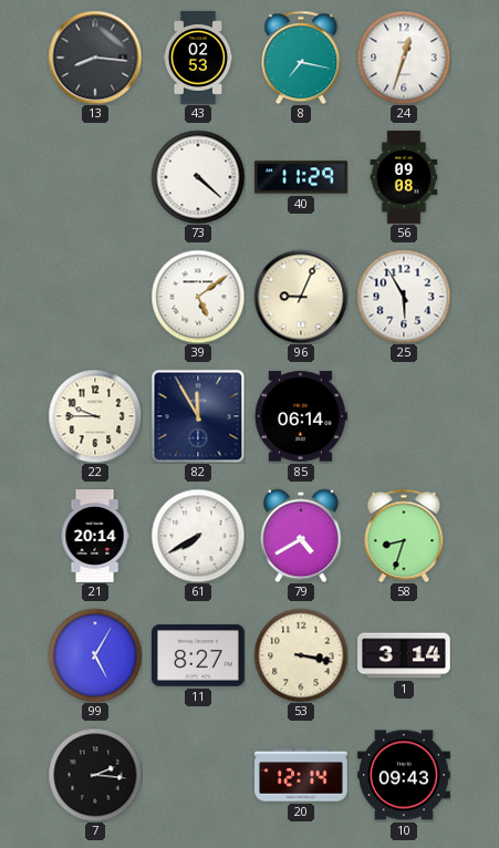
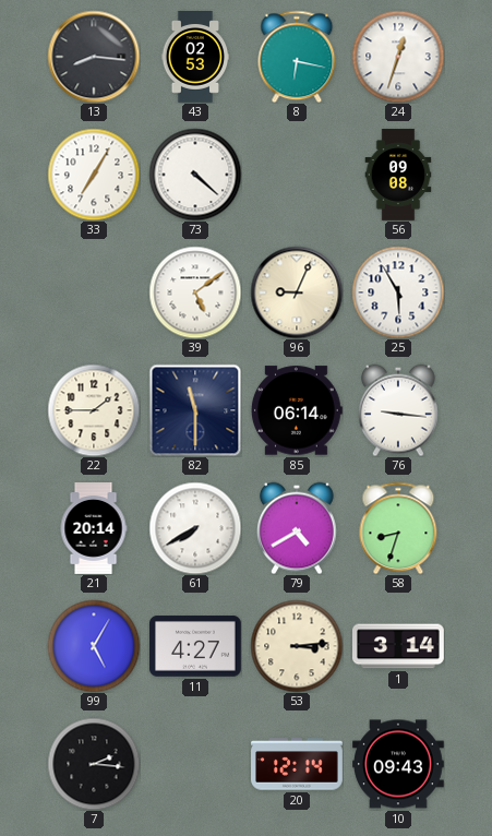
8: 7:17 -> 6:17
33: none -> 7:05
40: 11:29 -> none
22: 9:45 -> 1:45
82: 11:55 -> 11:30
76: none -> 9:16
11: 8:27 -> 4:27
53: 3:17 -> 3:14
